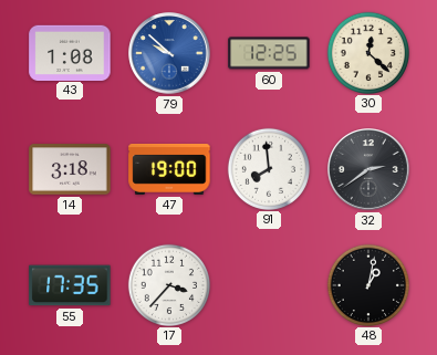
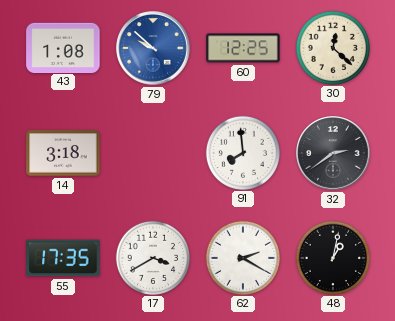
47: 19:00 -> none
17: 3:37 -> 3:40
62: none -> 2:20
